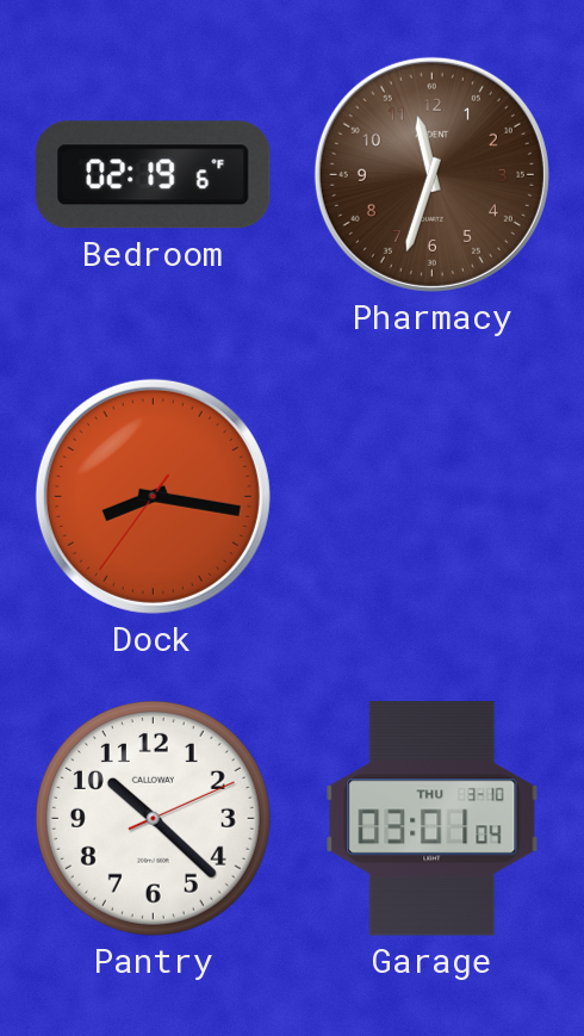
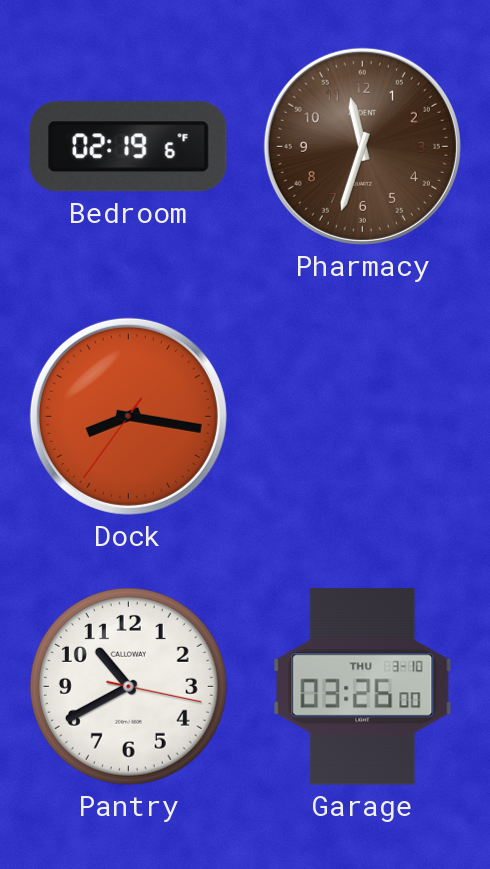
Pantry: 10:22 -> 10:40
Garage: 03:01 -> 03:26
